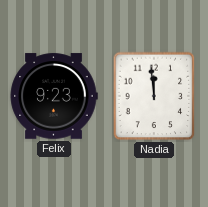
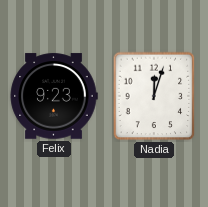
Nadia: 11:59 -> 12:03
